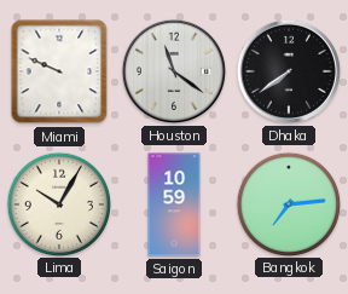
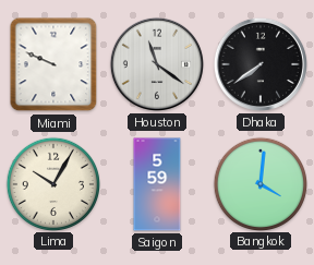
Saigon: 10:59 -> 5:59
Bangkok: 7:14 -> 4:01
